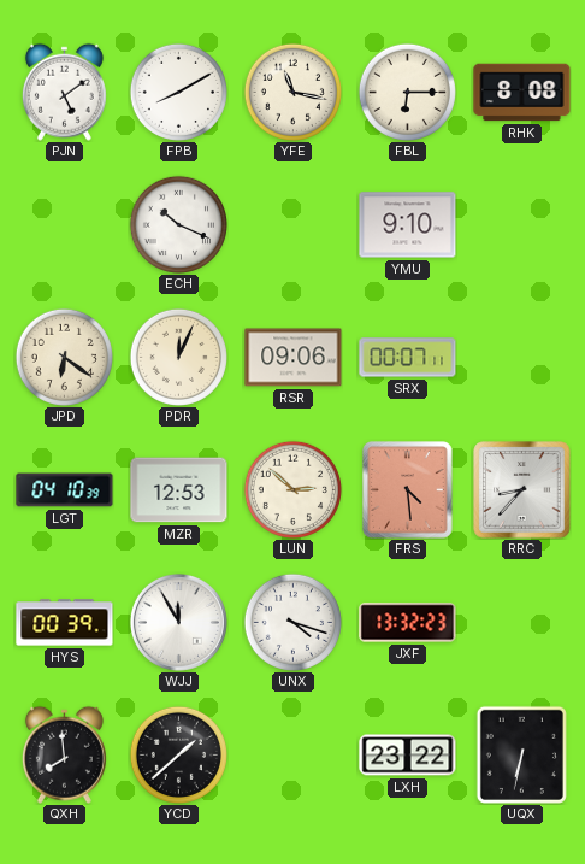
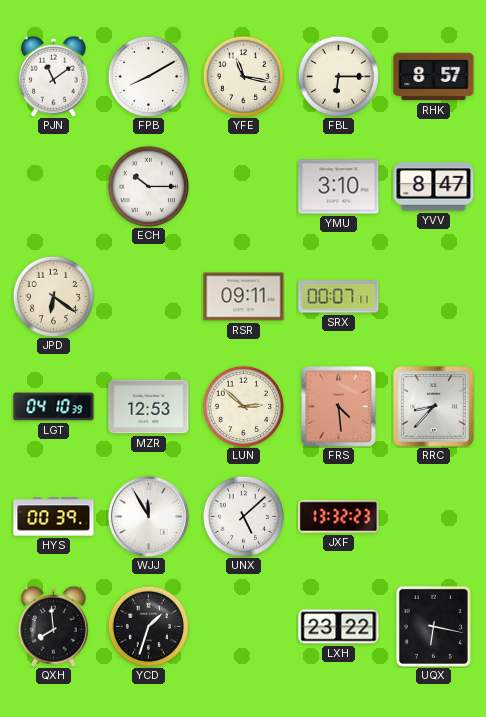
PJN: 5:09 -> 11:09
RHK: 8:08 -> 8:57
ECH: 10:19 -> 10:15
YMU: 9:10 -> 3:10
YVV: none -> 8:47
PDR: 12:04 -> none
RSR: 09:06 -> 09:11
UNX: 4:18 -> 5:08
YCD: 1:38 -> 1:33
UQX: 6:32 -> 6:17
